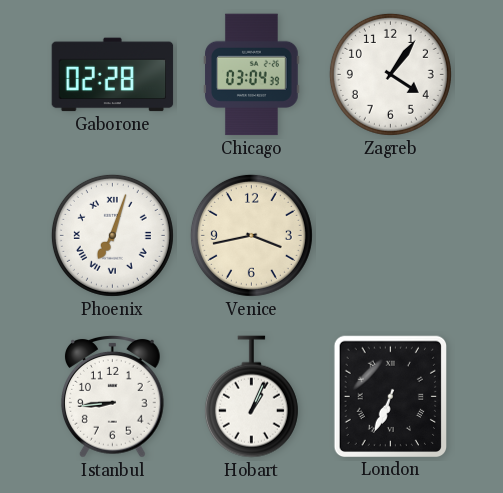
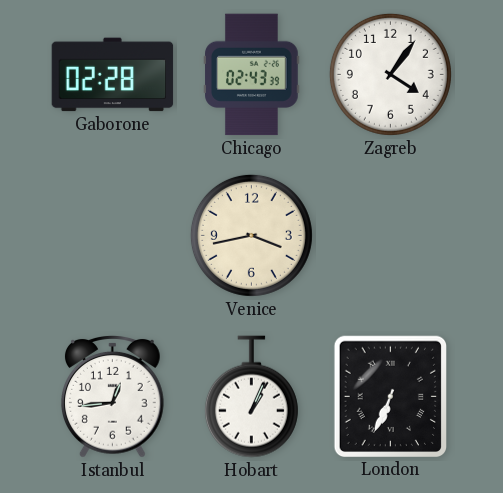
Chicago: 03:04 -> 02:43
Phoenix: 7:03 -> none
Istanbul: 8:44 -> 12:44
